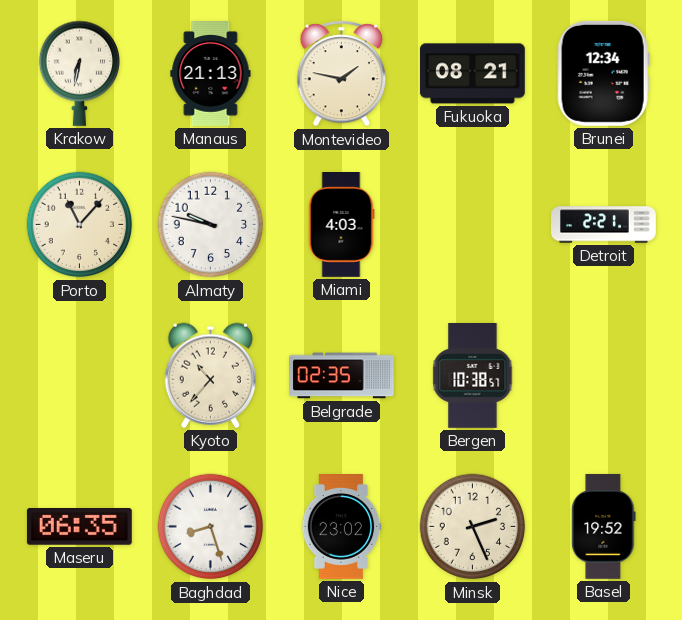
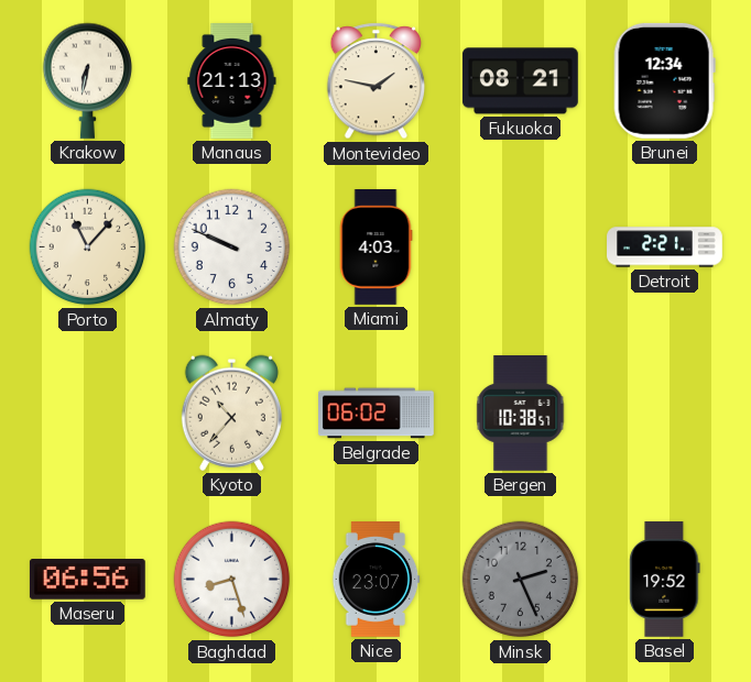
Almaty: 9:47 -> 9:49
Belgrade: 02:35 -> 06:02
Maseru: 06:35 -> 06:56
Nice: 23:02 -> 23:07
Minsk dial: cream -> grey
